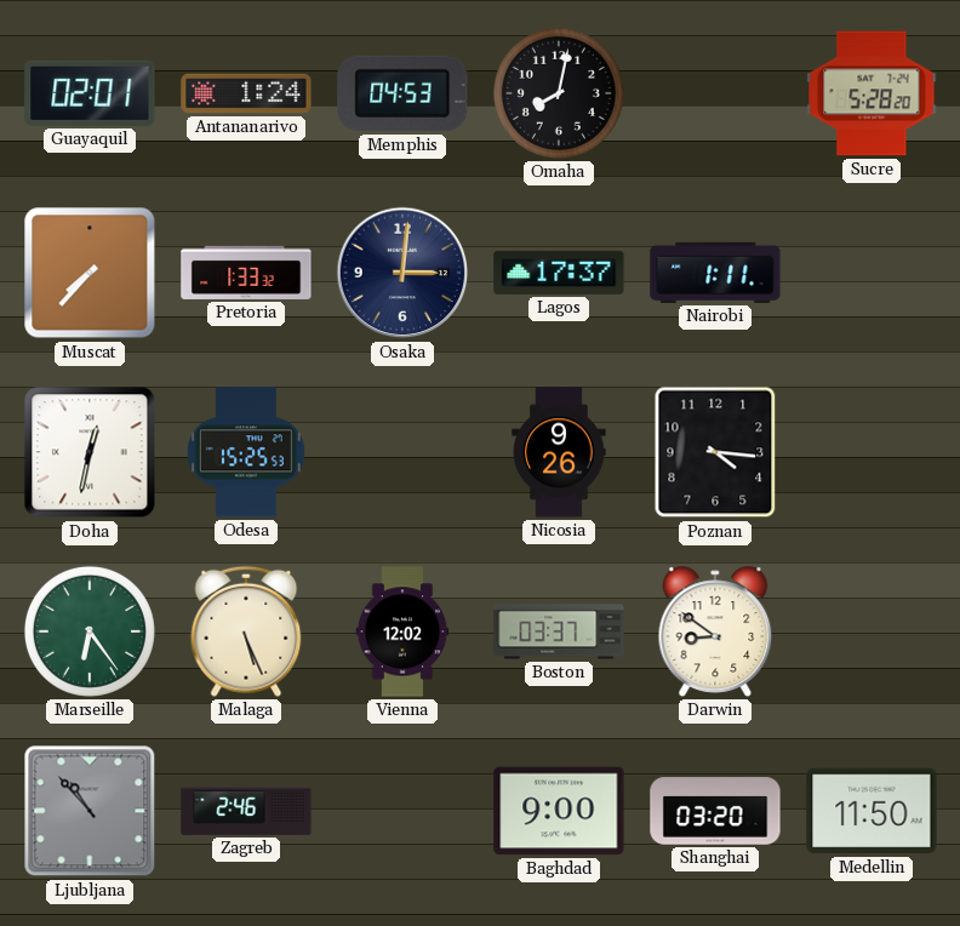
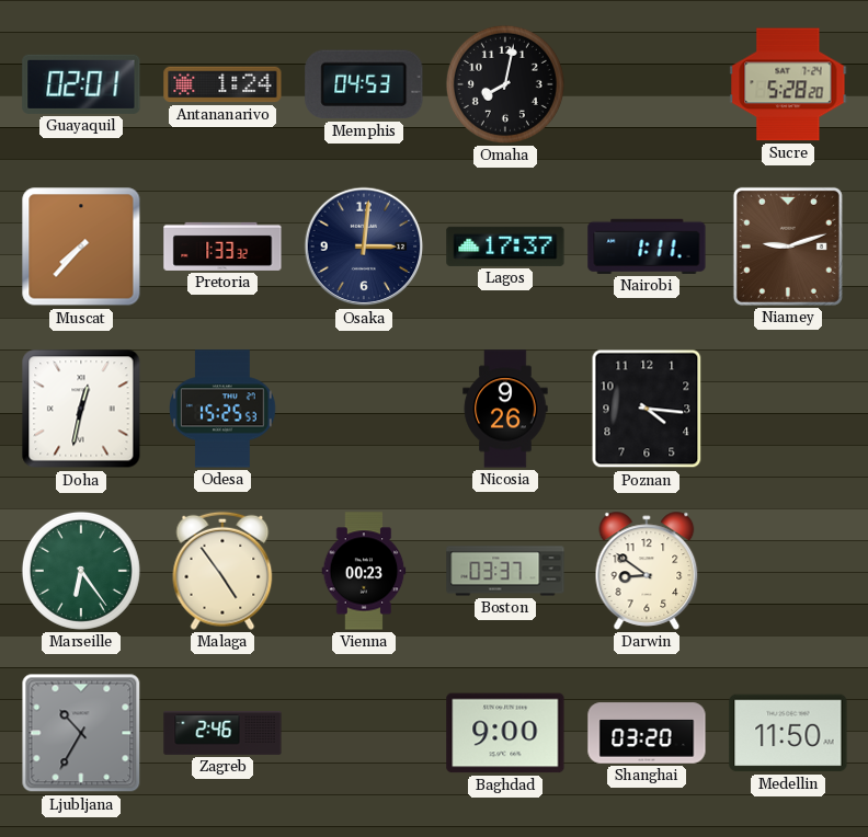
Niamey: none -> 9:12
Malaga: 5:26 -> 4:54
Vienna: 12:02 -> 00:23
Ljubljana: 10:53 -> 10:35
